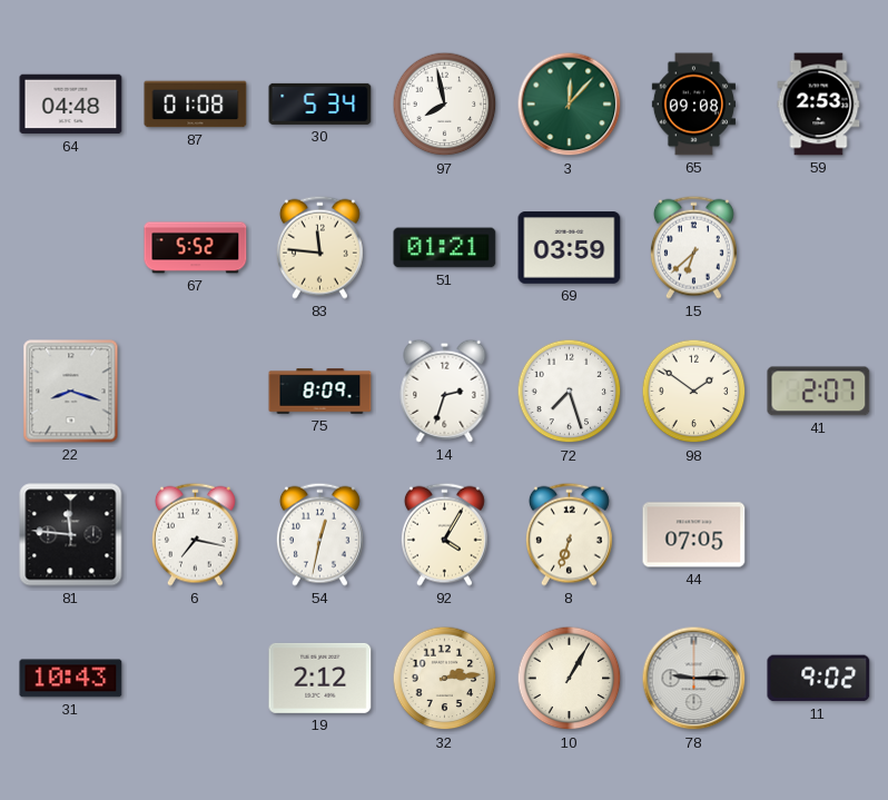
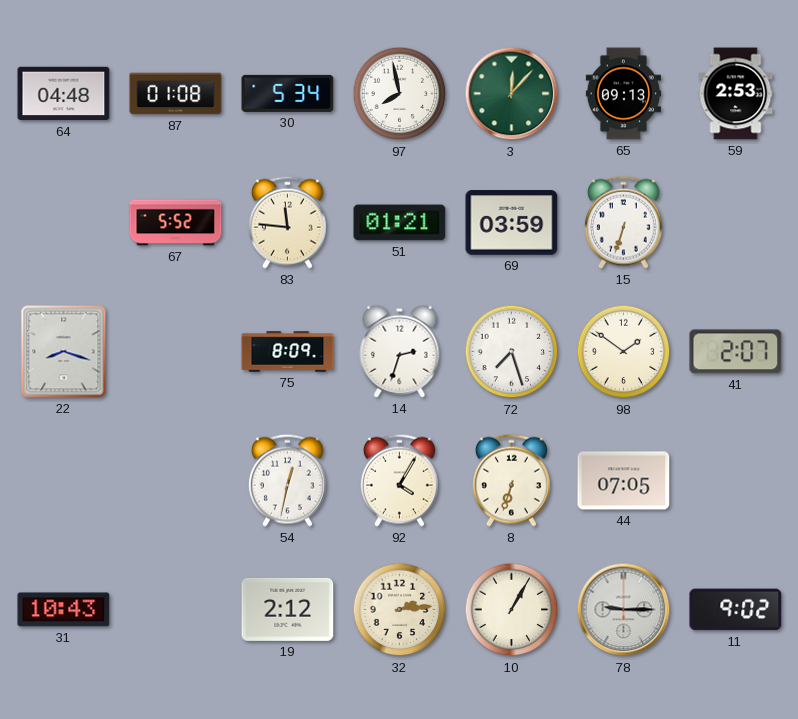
65: 09:08 -> 09:13
15: 6:38 -> 6:33
81: 11:46 -> none
6: 7:17 -> none
